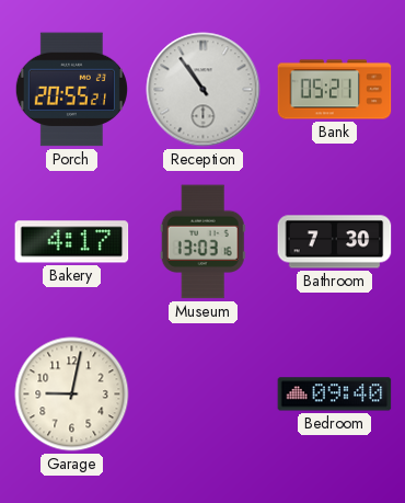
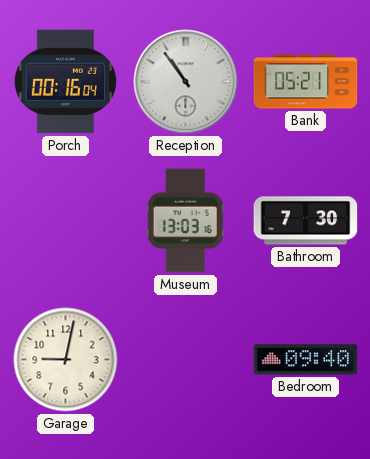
Porch: 20:55 -> 00:16
Bakery: 4:17 -> none
